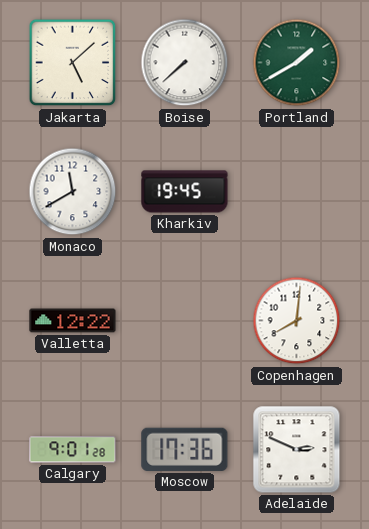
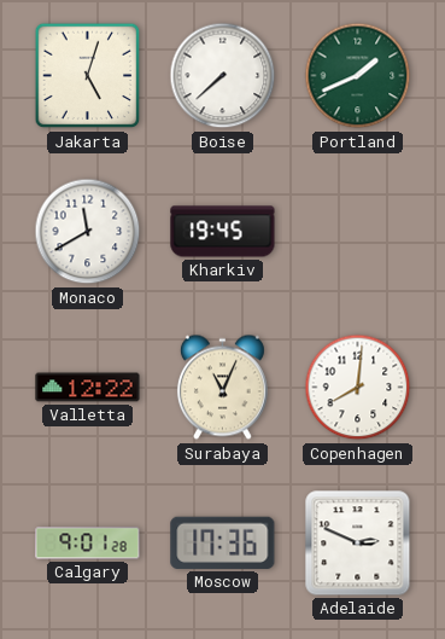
Jakarta: 5:08 -> 5:03
Portland: 1:40 -> 1:41
Surabaya: none -> 11:04
